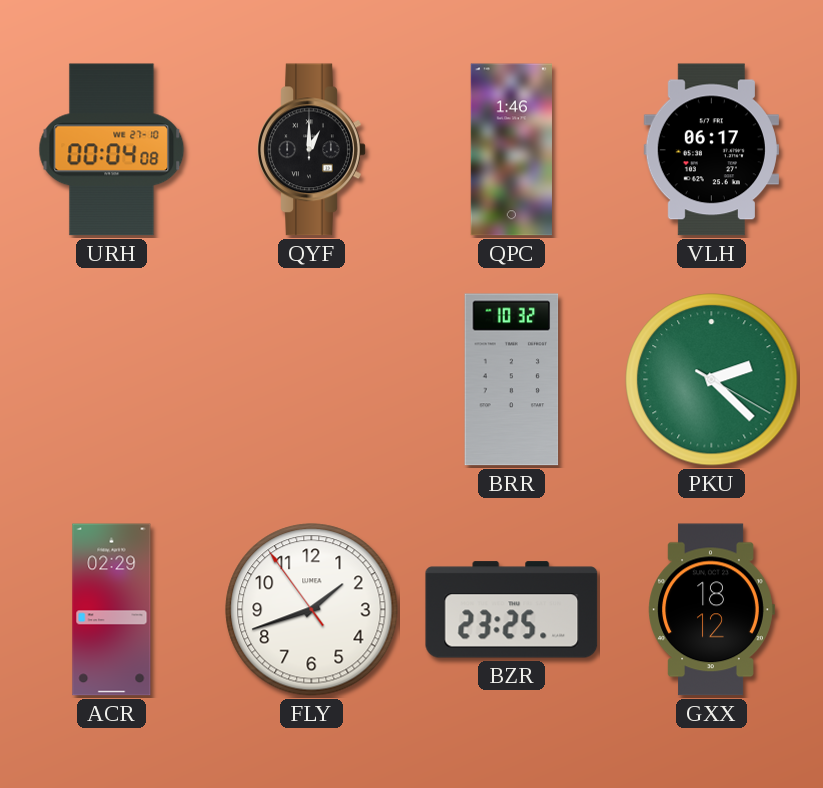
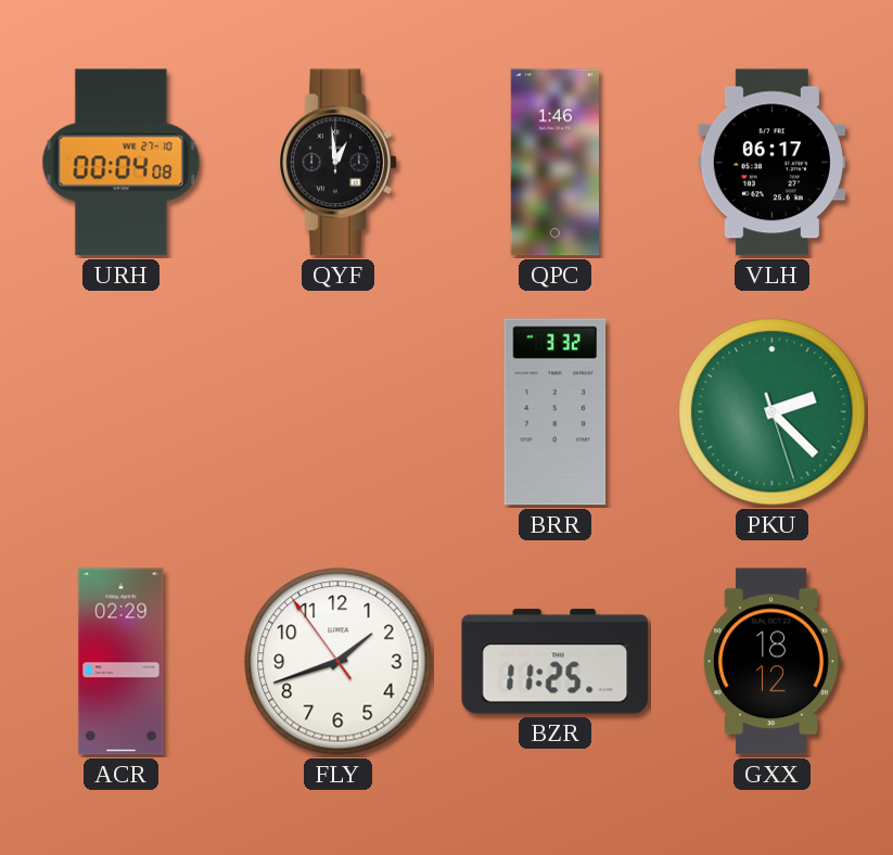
QYF: 1:00 -> 12:59
BRR: 10:32 -> 3:32
PKU: 2:22:20 -> 2:22:27
BZR: 23:25 -> 11:25
